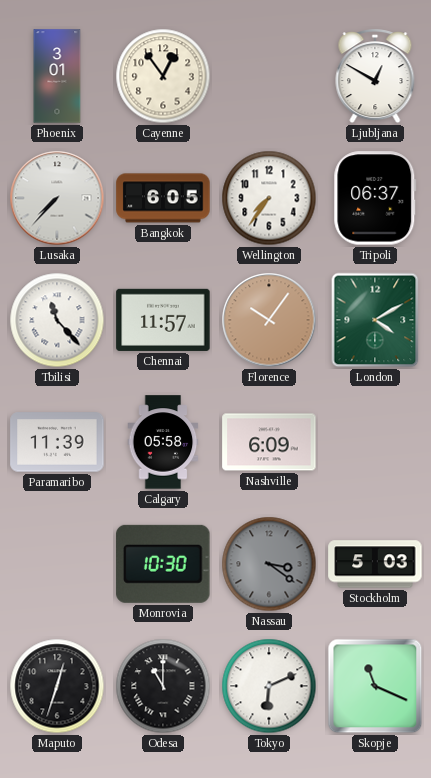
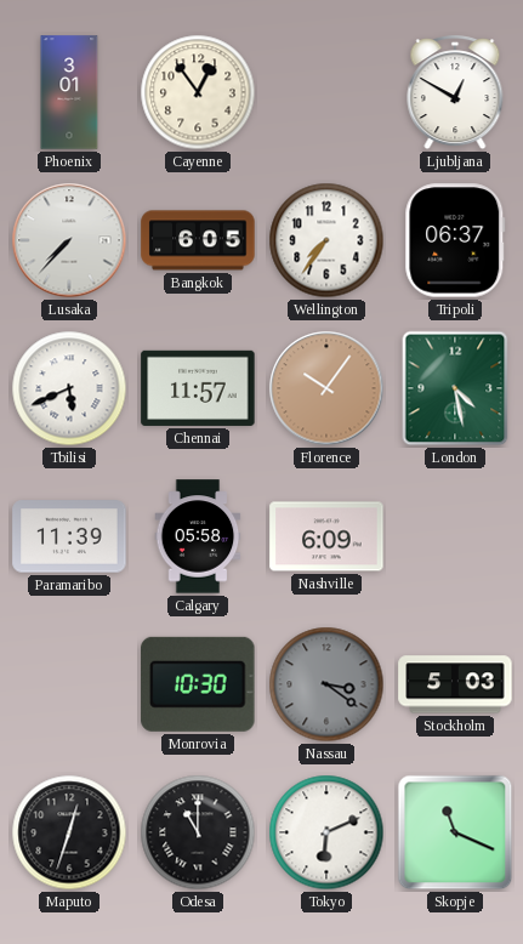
Tbilisi: 11:23 -> 5:41
London: 4:10 -> 4:28
